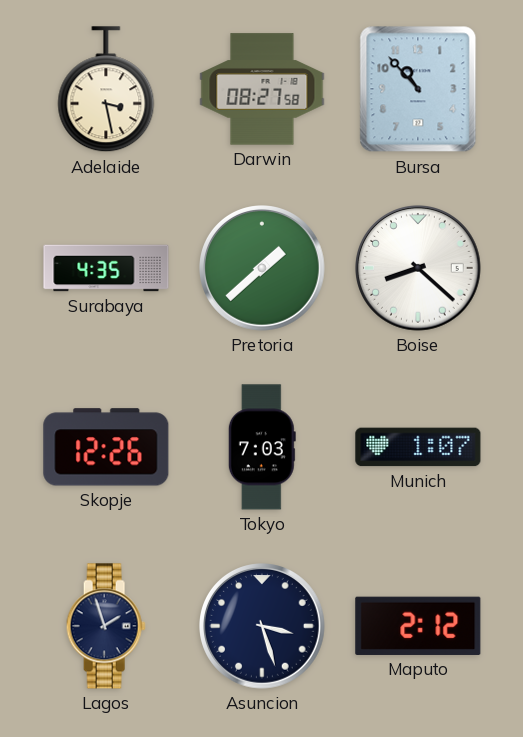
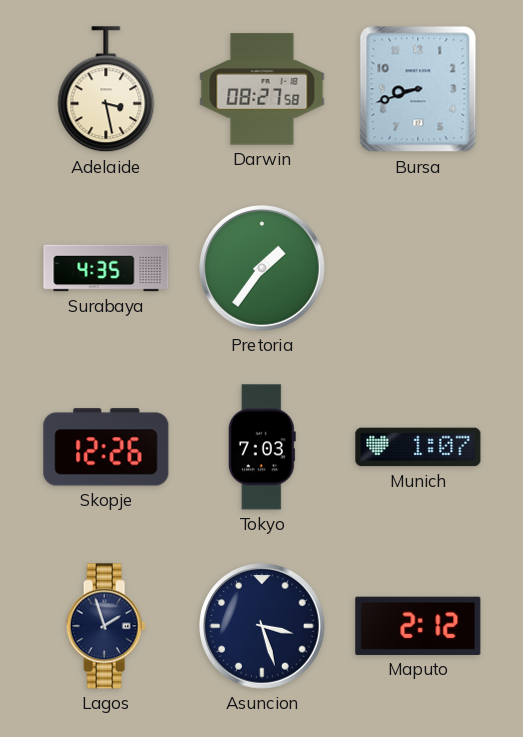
Bursa: 10:53 -> 8:42
Pretoria: 1:38 -> 1:36
Boise: 8:22 -> none
